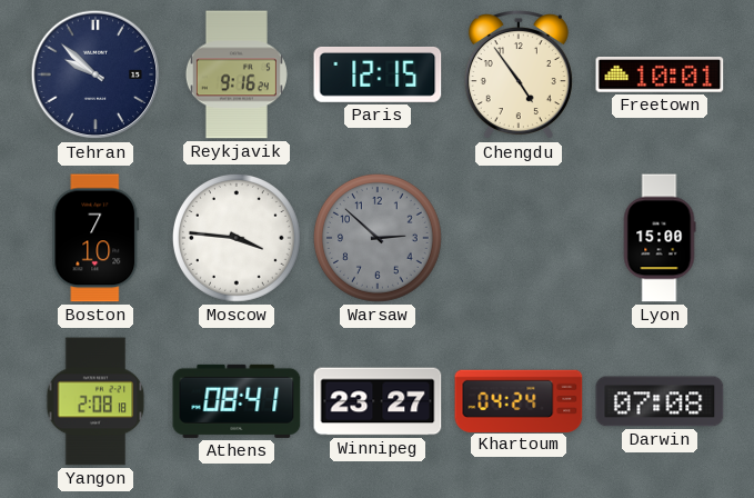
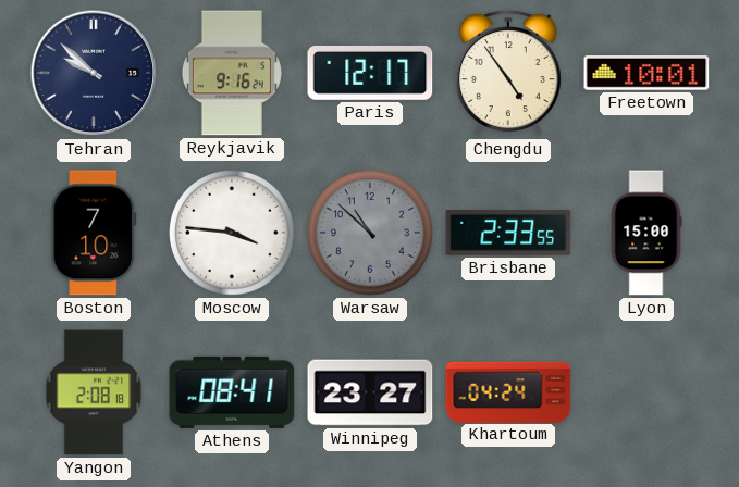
Paris: 12:15 -> 12:17
Warsaw: 2:52 -> 10:52
Brisbane: none -> 2:33
Darwin: 07:08 -> none
